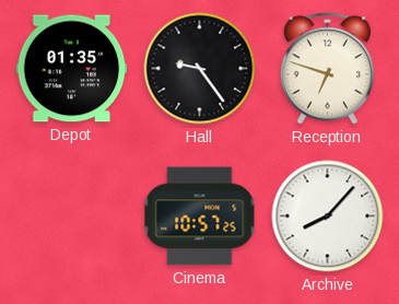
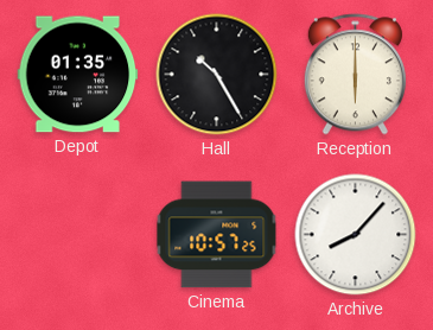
Hall: 9:24 -> 10:25
Reception: 6:48 -> 6:00
